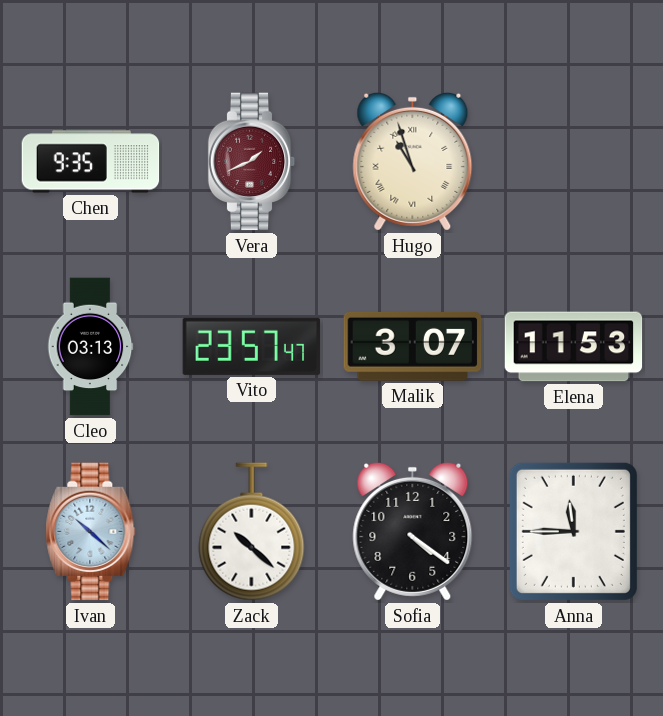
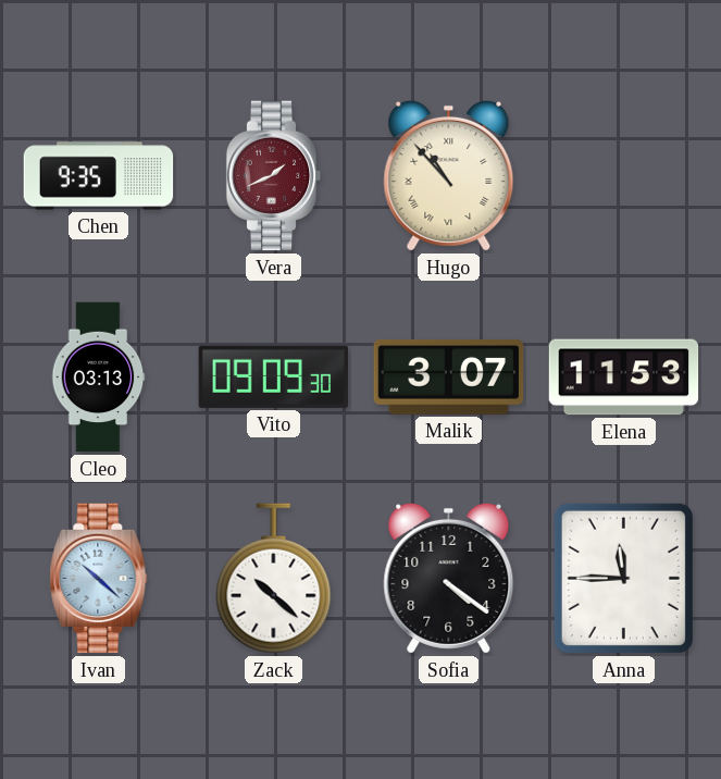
Hugo: 10:57 -> 10:53
Vito: 23:57 -> 09:09
